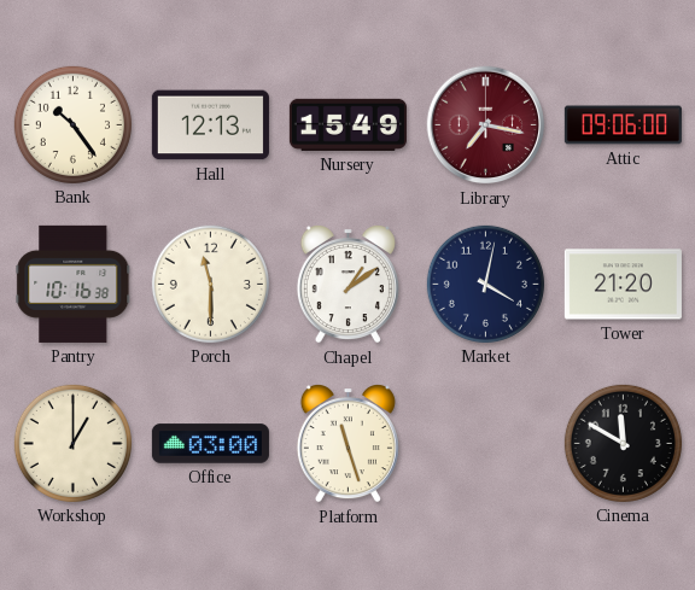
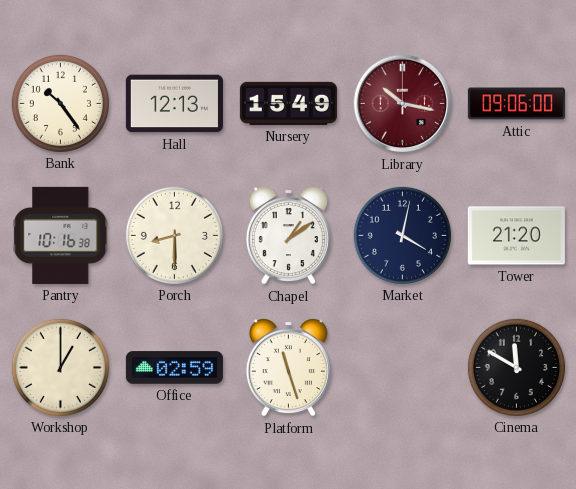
Library: 7:17 -> 10:17
Porch: 11:30 -> 8:30
Office: 03:00 -> 02:59
